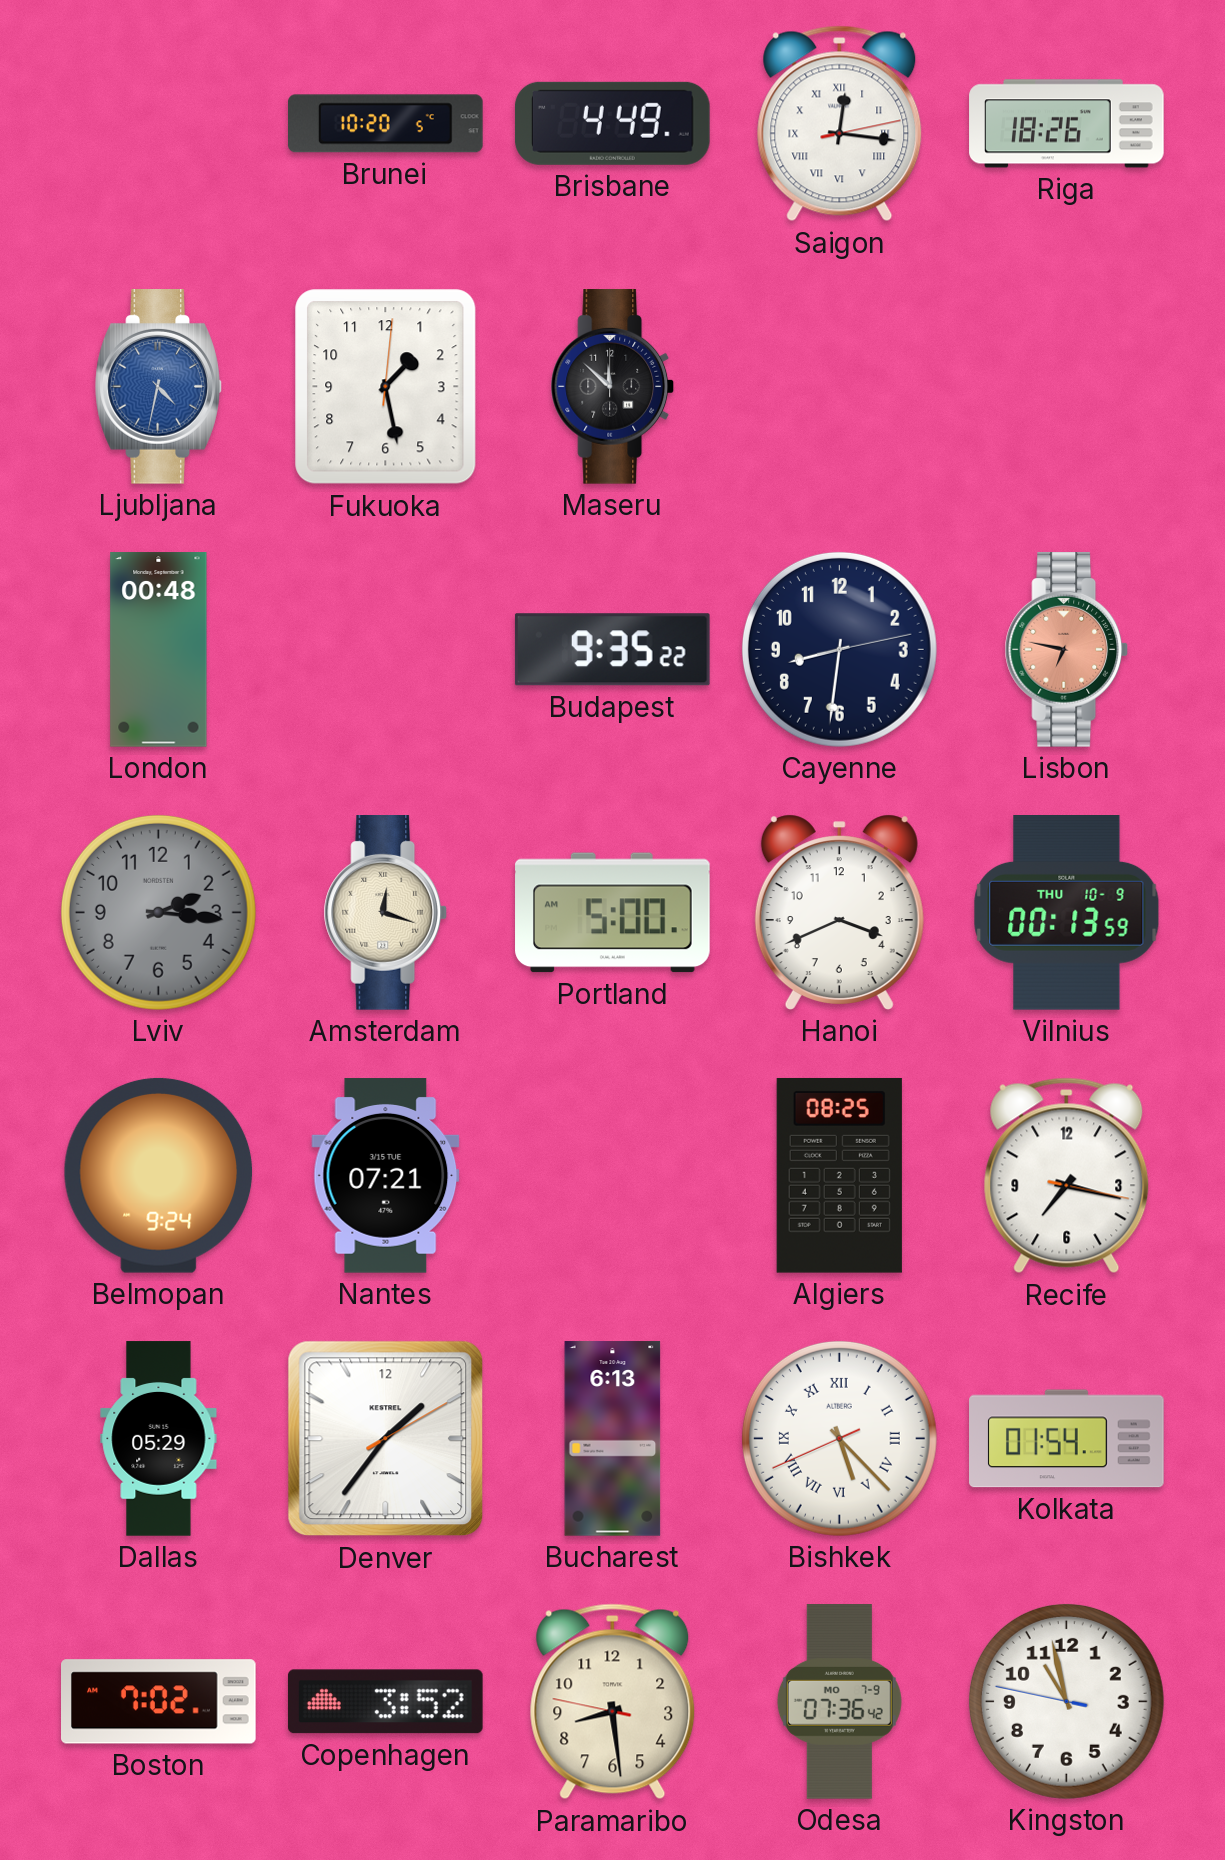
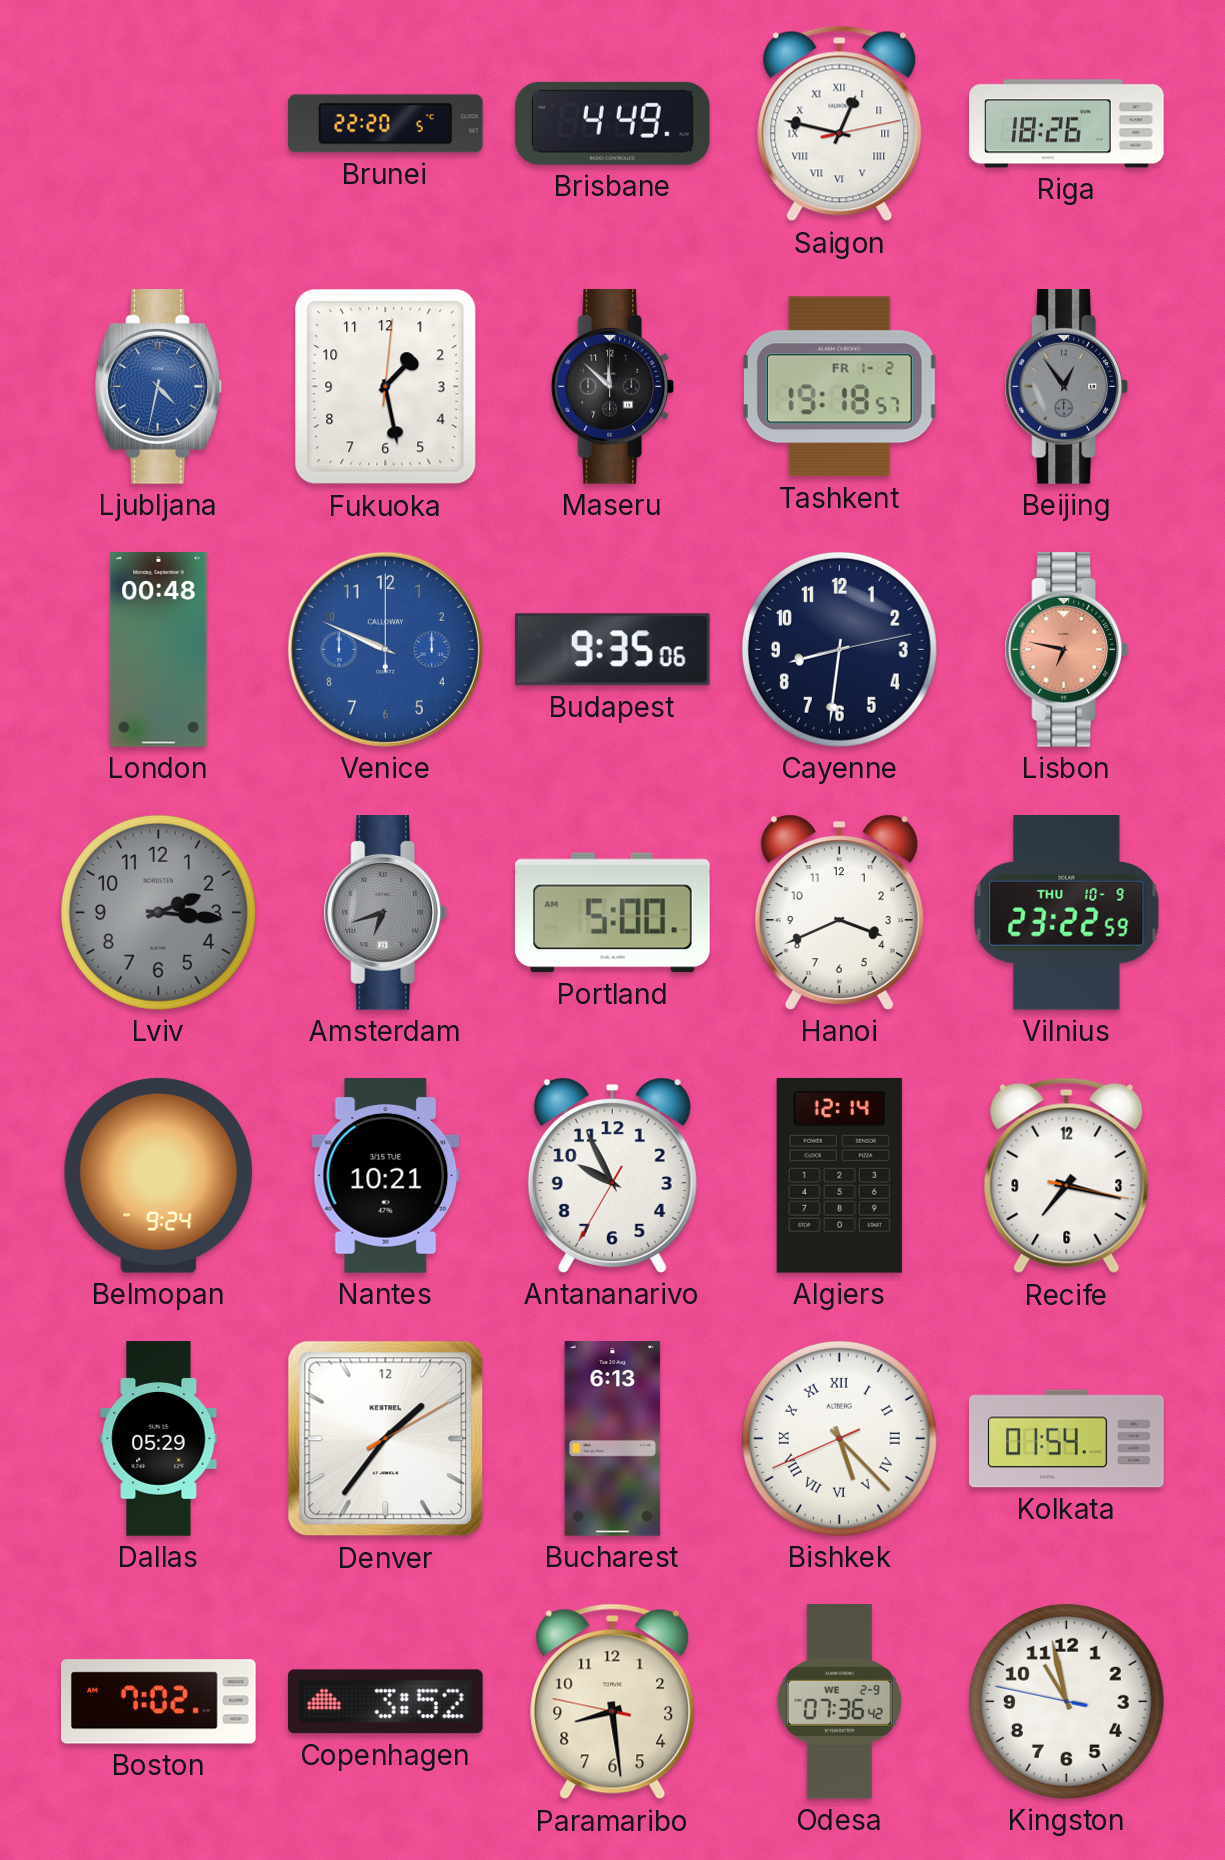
Brunei: 10:20 -> 22:20
Saigon: 12:16 -> 12:47
Tashkent: none -> 19:18
Beijing: none -> 12:54
Venice: none -> 9:49
Budapest: 9:35:22 -> 9:35:06
Amsterdam: 12:18 -> 6:42
Amsterdam dial: cream -> grey
Vilnius: 00:13 -> 23:22
Nantes: 07:21 -> 10:21
Antananarivo: none -> 9:55
Algiers: 08:25 -> 12:14
Odesa date: MO 7-9 -> WE 2-9
